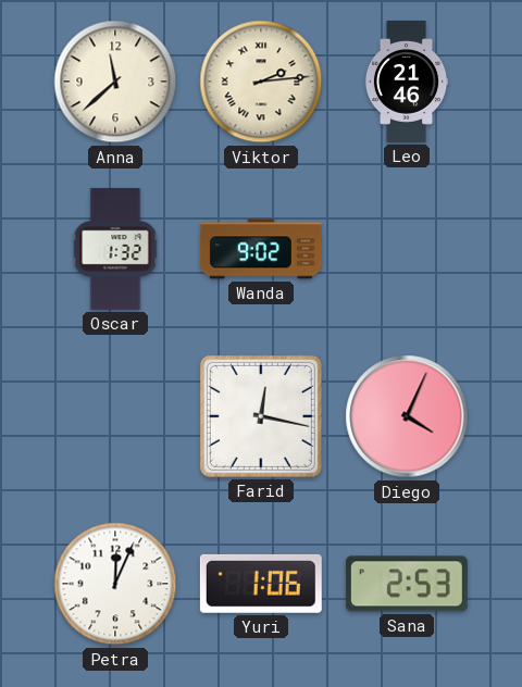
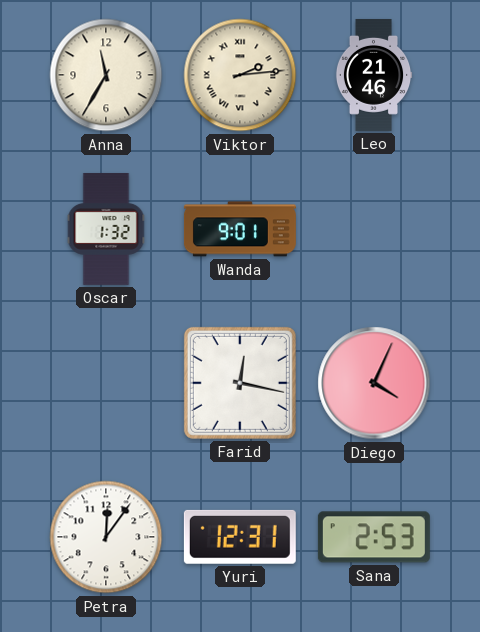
Anna: 11:38 -> 11:35
Wanda: 9:02 -> 9:01
Petra: 12:04 -> 12:06
Yuri: 1:06 -> 12:31
